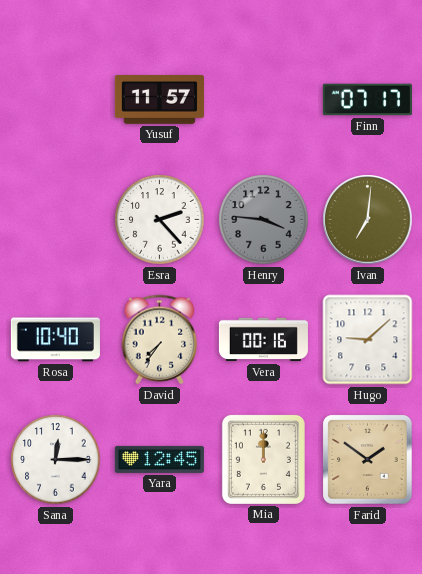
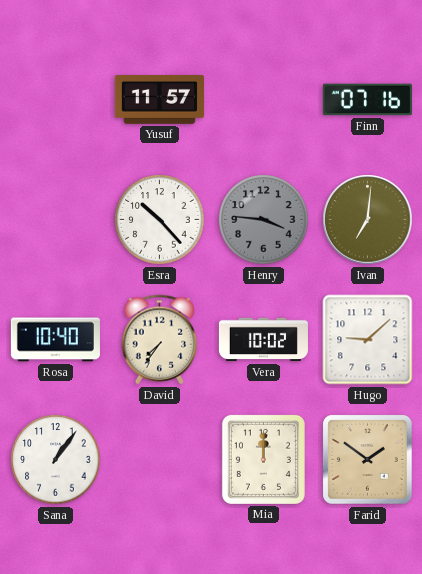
Finn: 07:17 -> 07:16
Esra: 2:23 -> 10:23
Vera: 00:16 -> 10:02
Sana: 12:15 -> 1:06
Yara: 12:45 -> none
